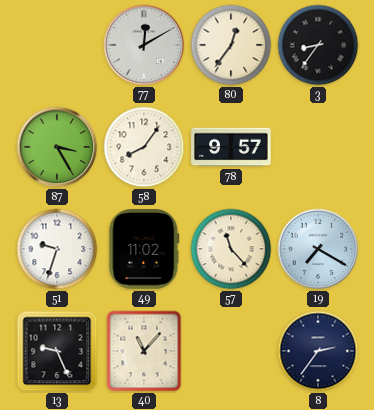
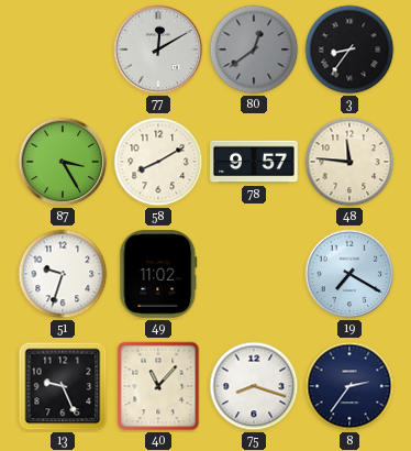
80: 12:36 -> 12:39
80 dial: cream -> grey
58: 8:06 -> 8:10
48: none -> 11:46
57: 11:23 -> none
75: none -> 8:18
